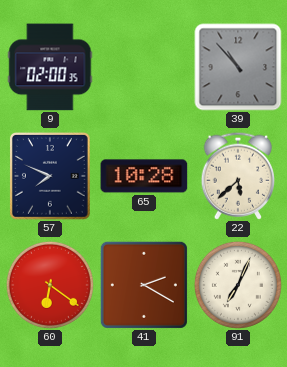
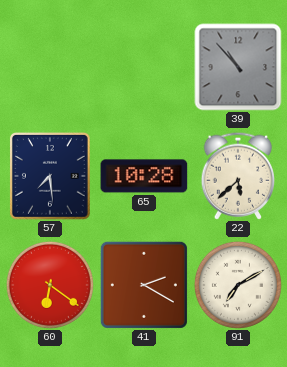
9: 02:00 -> none
57: 7:49 -> 7:29
91: 7:04 -> 7:10
